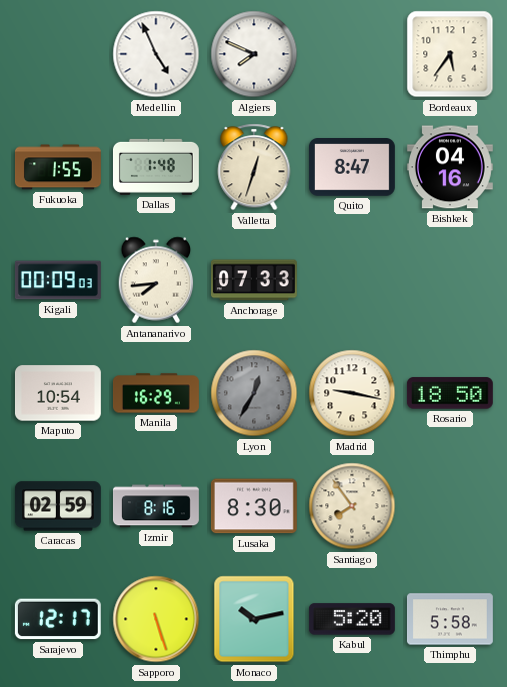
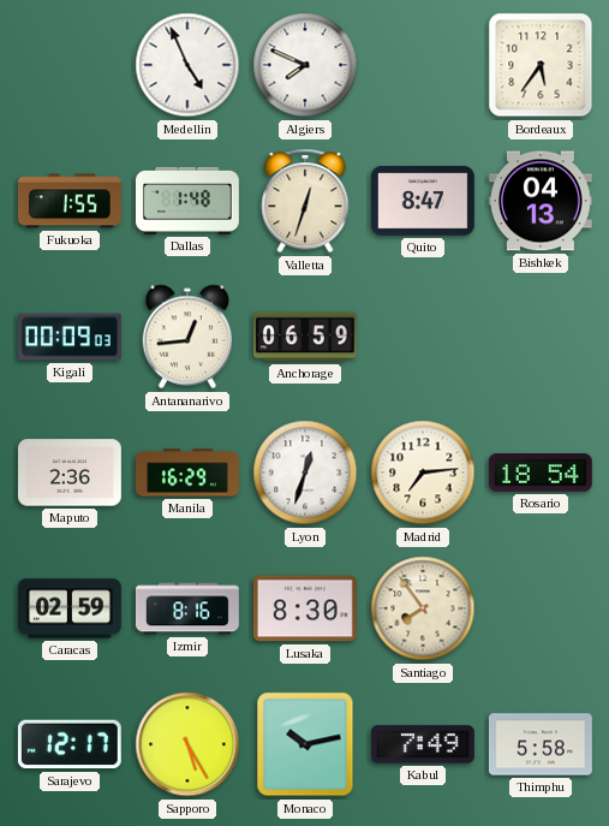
Bishkek: 04:16 -> 04:13
Antananarivo: 7:44 -> 12:44
Anchorage: 07:33 -> 06:59
Maputo: 10:54 -> 2:36
Lyon: 12:35 -> 12:33
Lyon dial: grey -> white
Madrid: 9:17 -> 7:14
Rosario: 18:50 -> 18:54
Sapporo: 5:27 -> 5:25
Kabul: 5:20 -> 7:49
